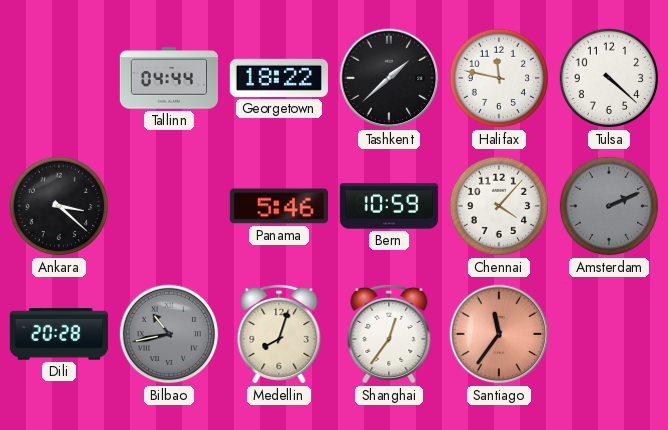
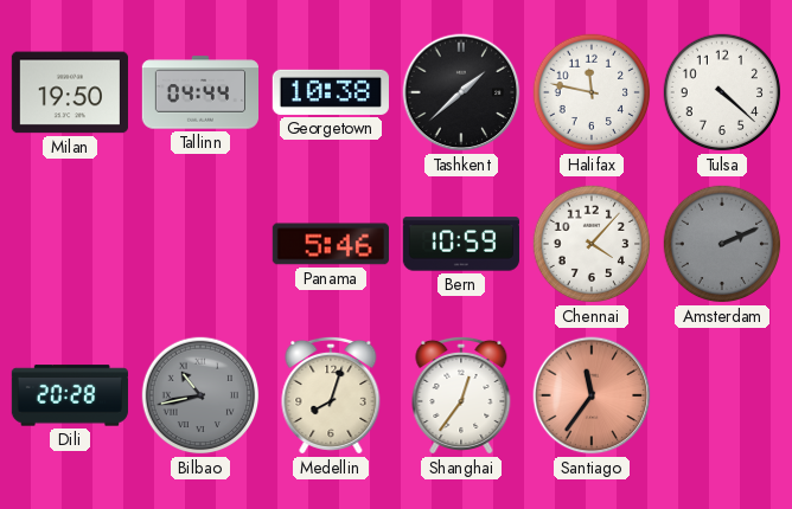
Milan: none -> 19:50
Georgetown: 18:22 -> 10:38
Ankara: 3:22 -> none
